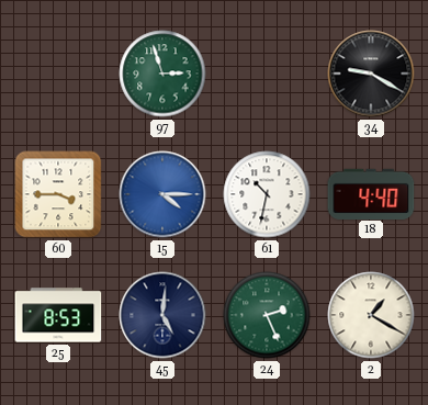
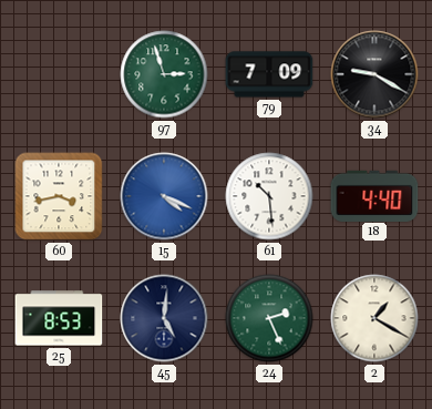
79: none -> 7:09
60: 3:45 -> 3:43
15: 4:15 -> 4:19
61: 10:32 -> 10:29
